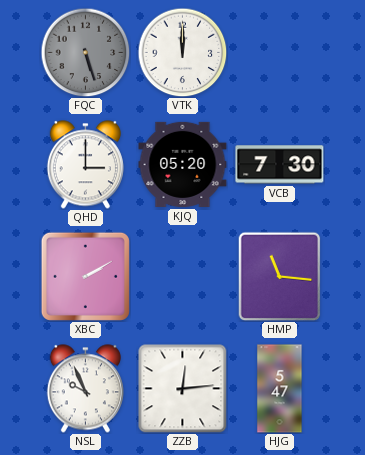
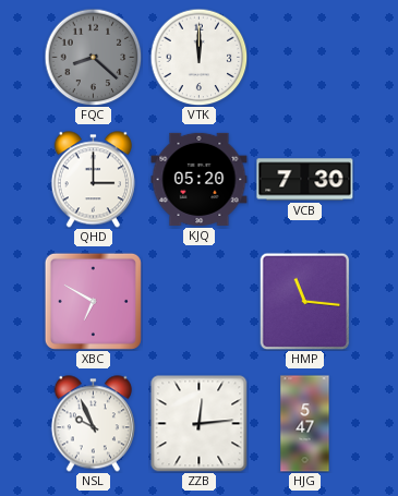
FQC: 5:27 -> 8:22
XBC: 2:10 -> 6:50
